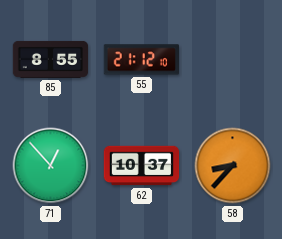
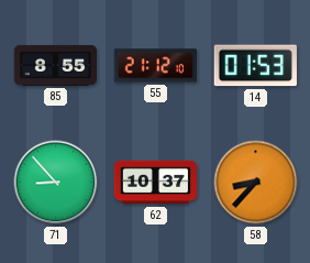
14: none -> 01:53
71: 12:53 -> 8:53
